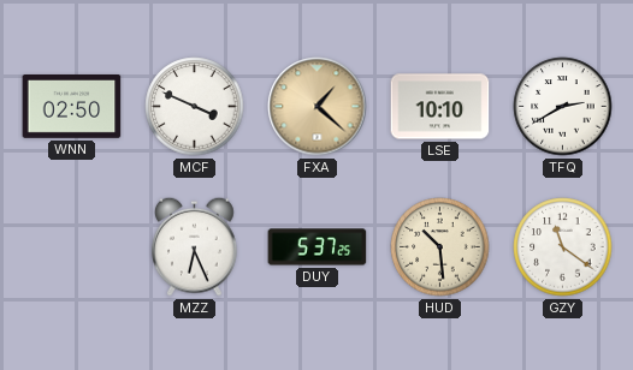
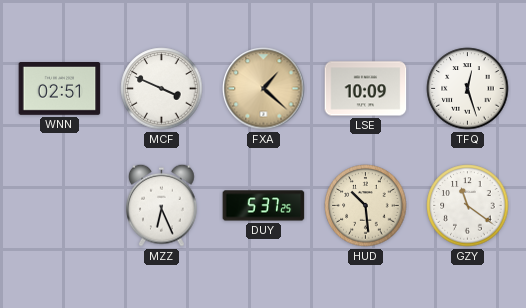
WNN: 02:50 -> 02:51
LSE: 10:10 -> 10:09
TFQ: 2:40 -> 12:27
